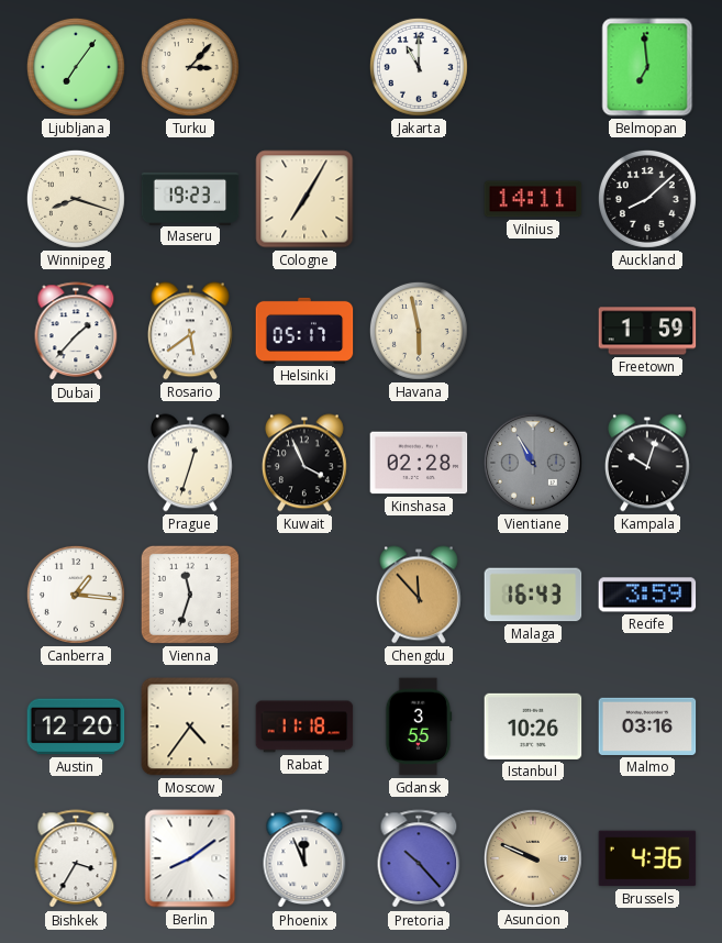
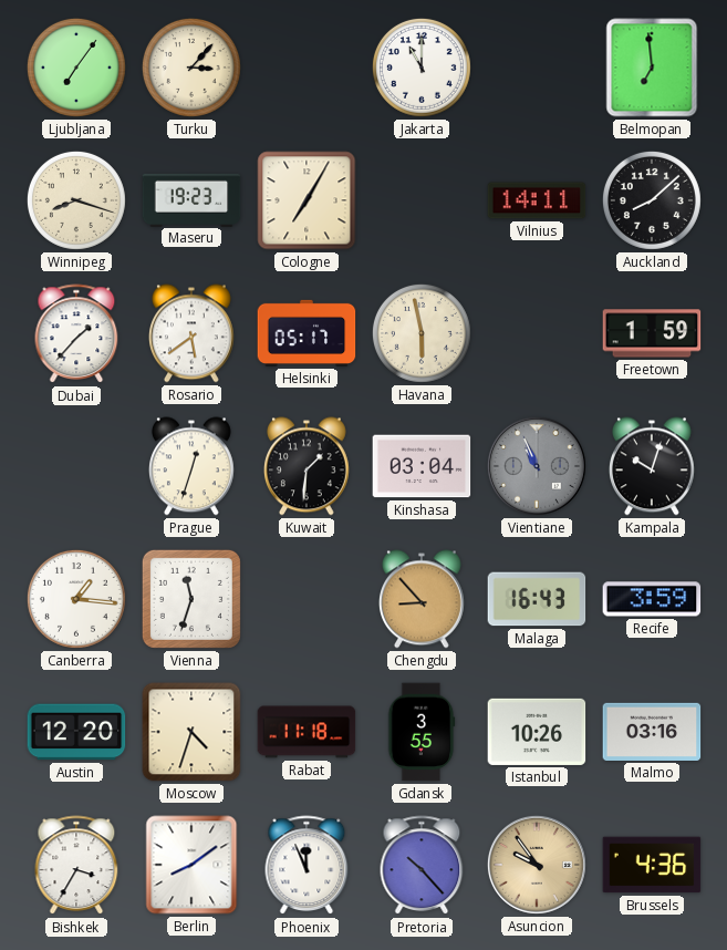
Kuwait: 3:56 -> 1:31
Kinshasa: 02:28 -> 03:04
Vientiane: 10:55 -> 10:56
Chengdu: 11:53 -> 8:53
Moscow: 4:36 -> 4:33
Asuncion: 9:49 -> 9:54
